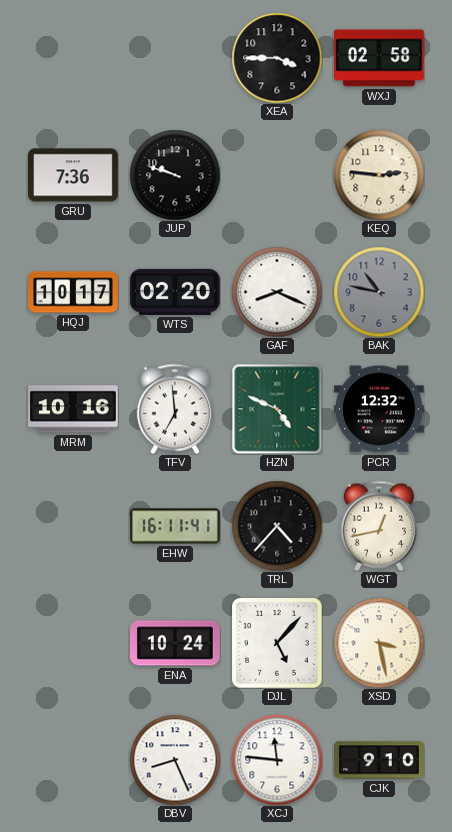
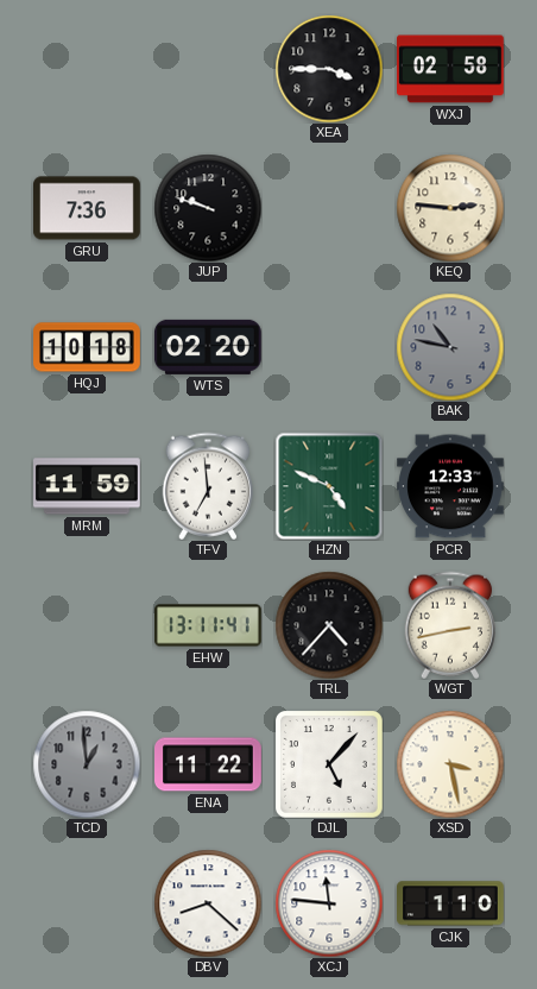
HQJ: 10:17 -> 10:18
GAF: 8:19 -> none
MRM: 10:16 -> 11:59
PCR: 12:32 -> 12:33
EHW: 16:11 -> 13:11
WGT: 12:43 -> 2:43
TCD: none -> 12:59
ENA: 10:24 -> 11:22
DBV: 8:26 -> 8:22
CJK: 9:10 -> 1:10
